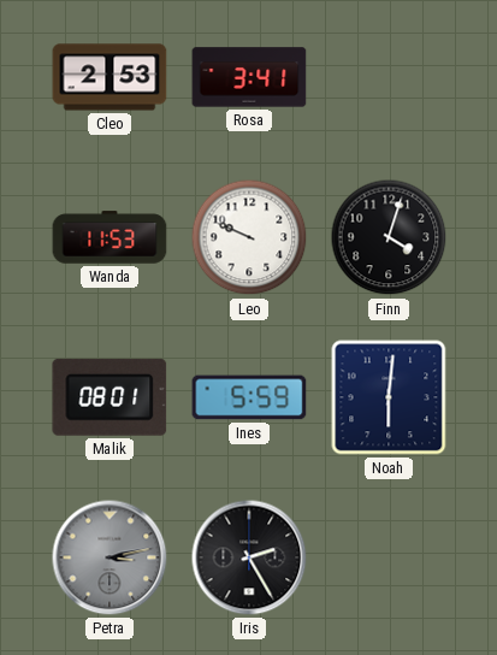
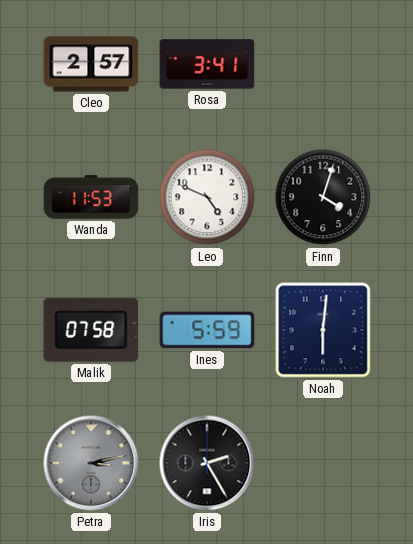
Cleo: 2:53 -> 2:57
Leo: 9:49 -> 4:49
Malik: 08:01 -> 07:58
